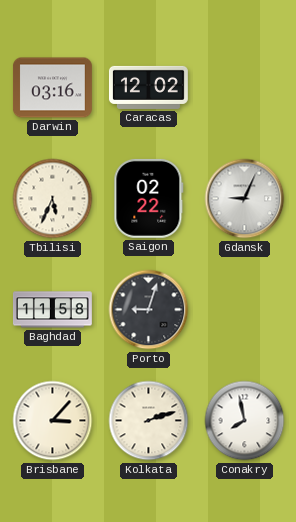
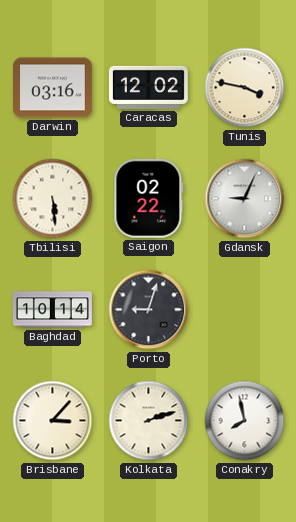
Tunis: none -> 3:47
Tbilisi: 5:34 -> 5:29
Baghdad: 11:58 -> 10:14
